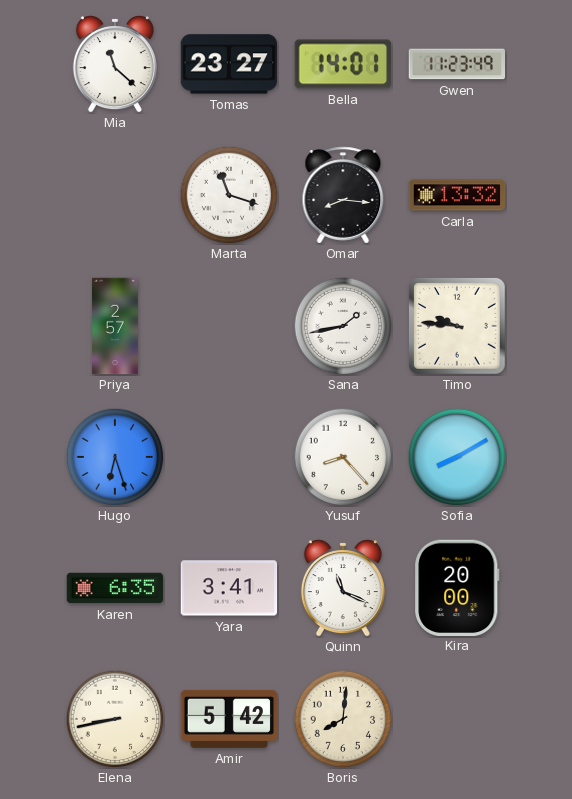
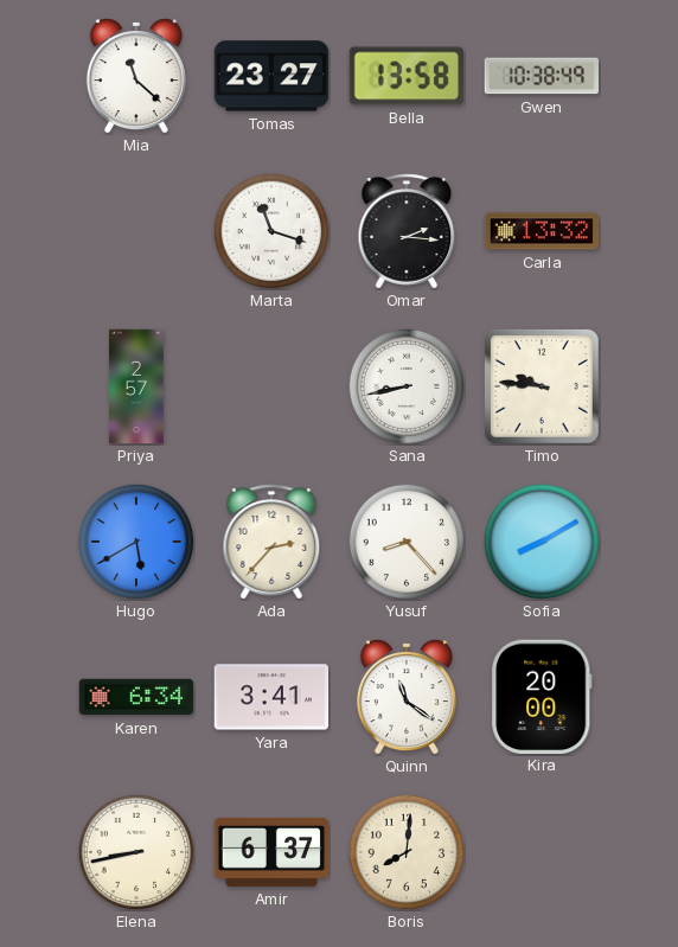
Bella: 14:01 -> 13:58
Gwen: 11:23 -> 10:38
Omar: 8:16 -> 2:16
Sana: 1:43 -> 8:43
Hugo: 6:27 -> 5:40
Ada: none -> 2:37
Karen: 6:35 -> 6:34
Quinn: 11:19 -> 11:21
Amir: 5:42 -> 6:37
